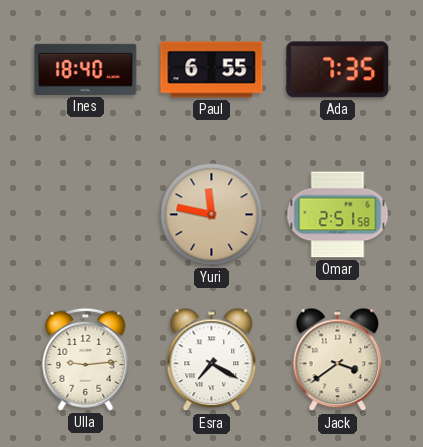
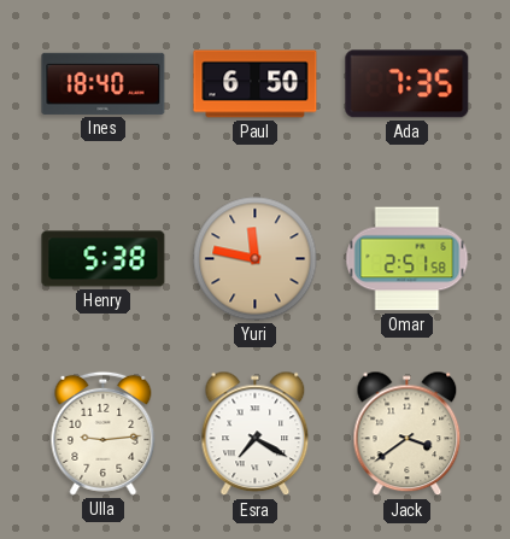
Paul: 6:55 -> 6:50
Henry: none -> 5:38
